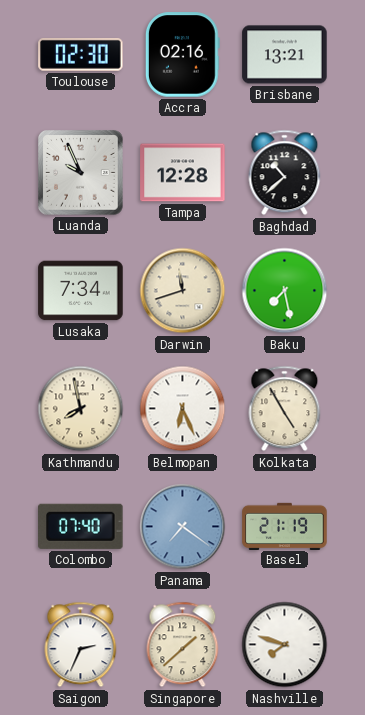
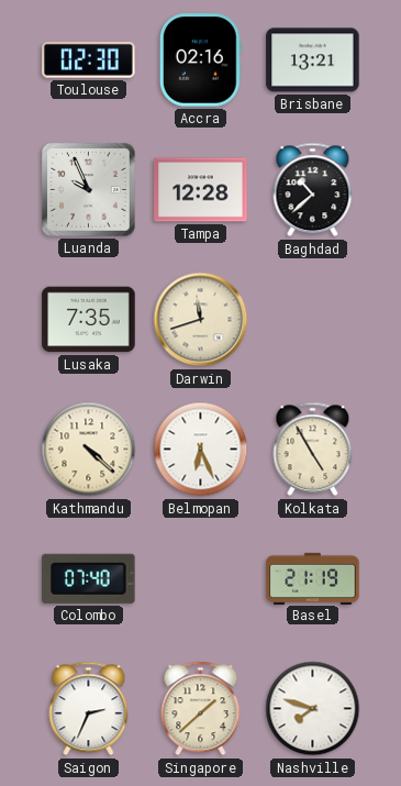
Lusaka: 7:34 -> 7:35
Baku: 7:28 -> none
Kathmandu: 7:58 -> 4:22
Panama: 7:21 -> none
